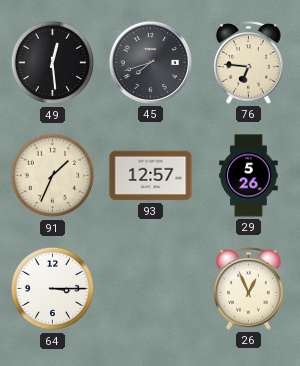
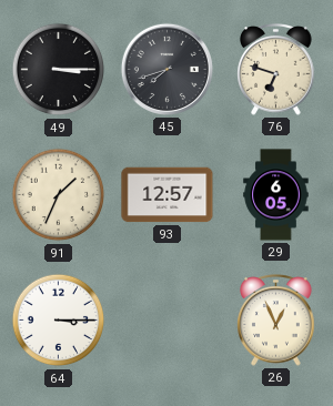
49: 12:29 -> 3:15
76: 6:46 -> 6:48
29: 5:26 -> 6:05
